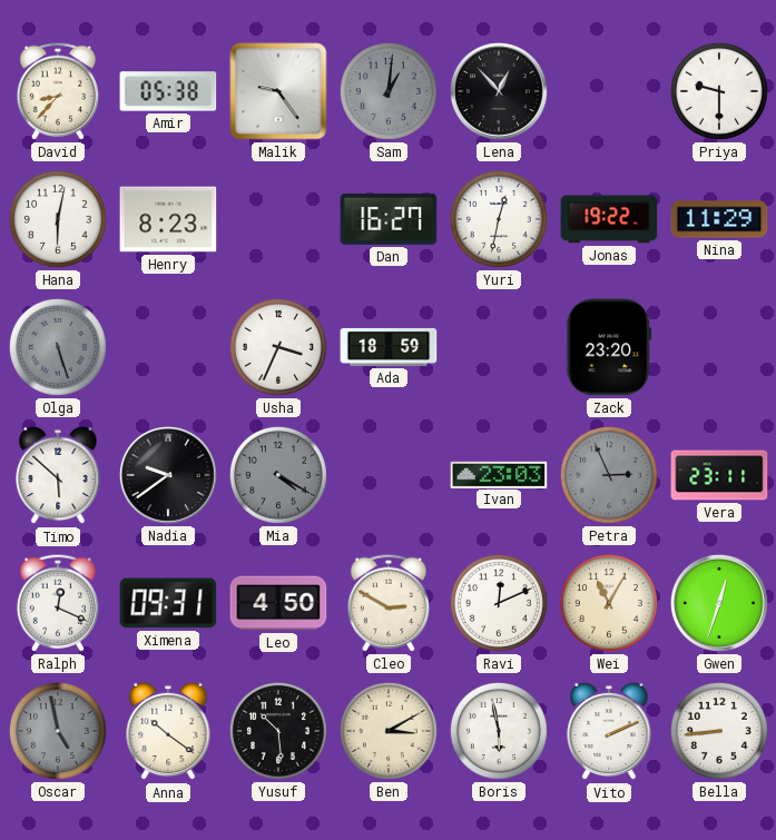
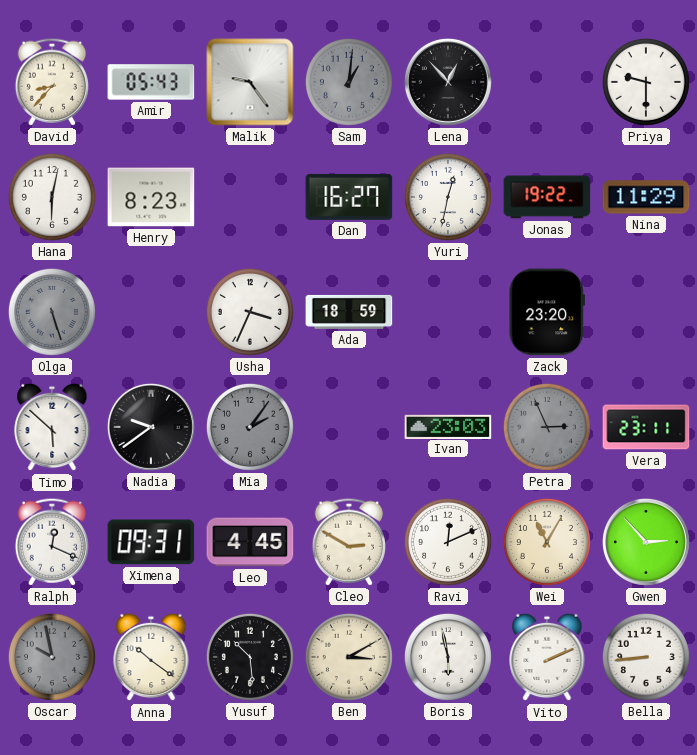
Amir: 05:38 -> 05:43
Mia: 4:20 -> 2:06
Leo: 4:50 -> 4:45
Gwen: 12:33 -> 2:53
Oscar: 4:58 -> 9:58
